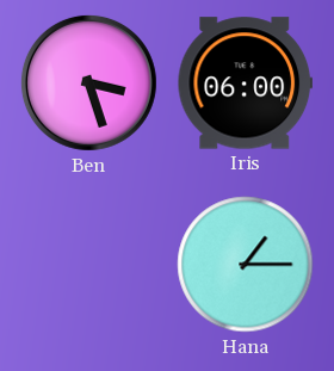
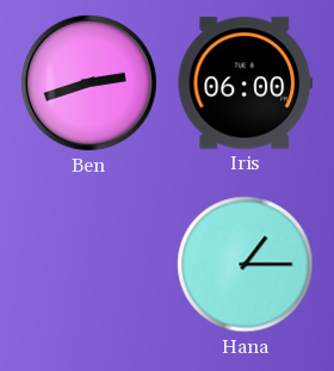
Ben: 3:27 -> 2:42
